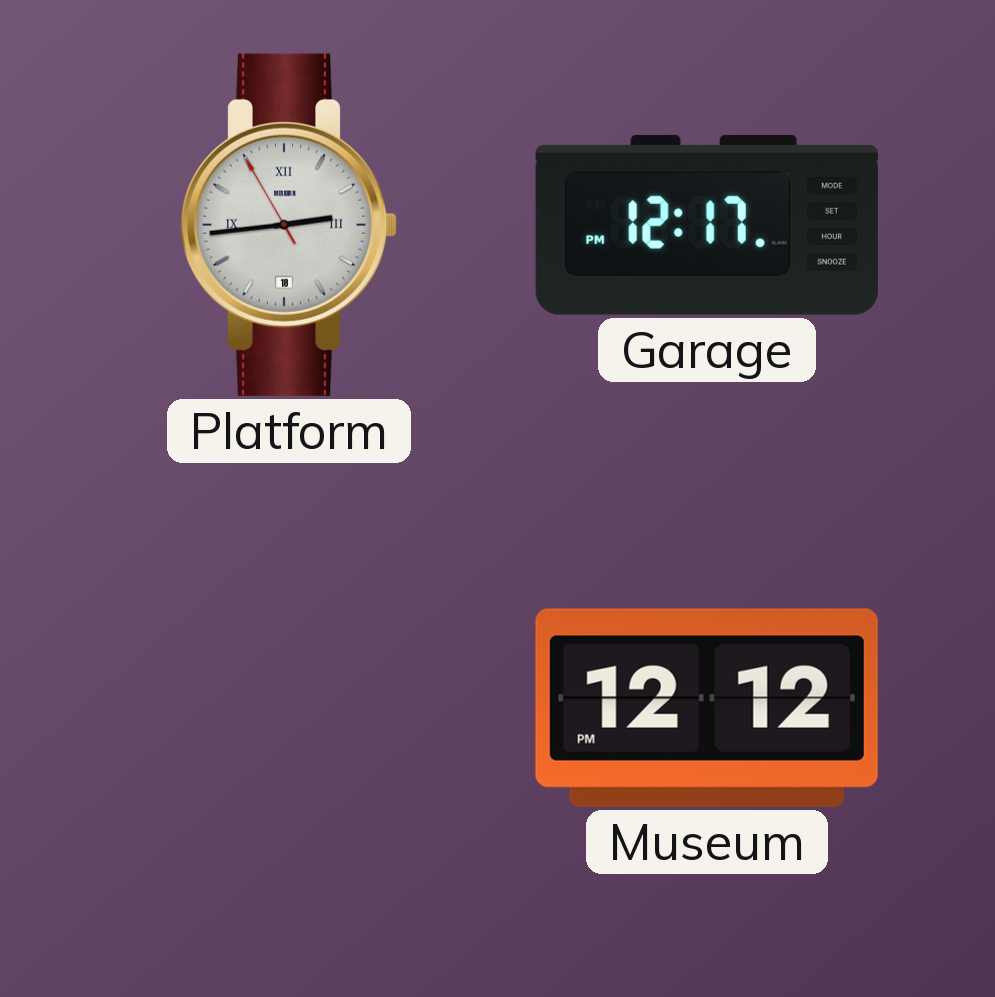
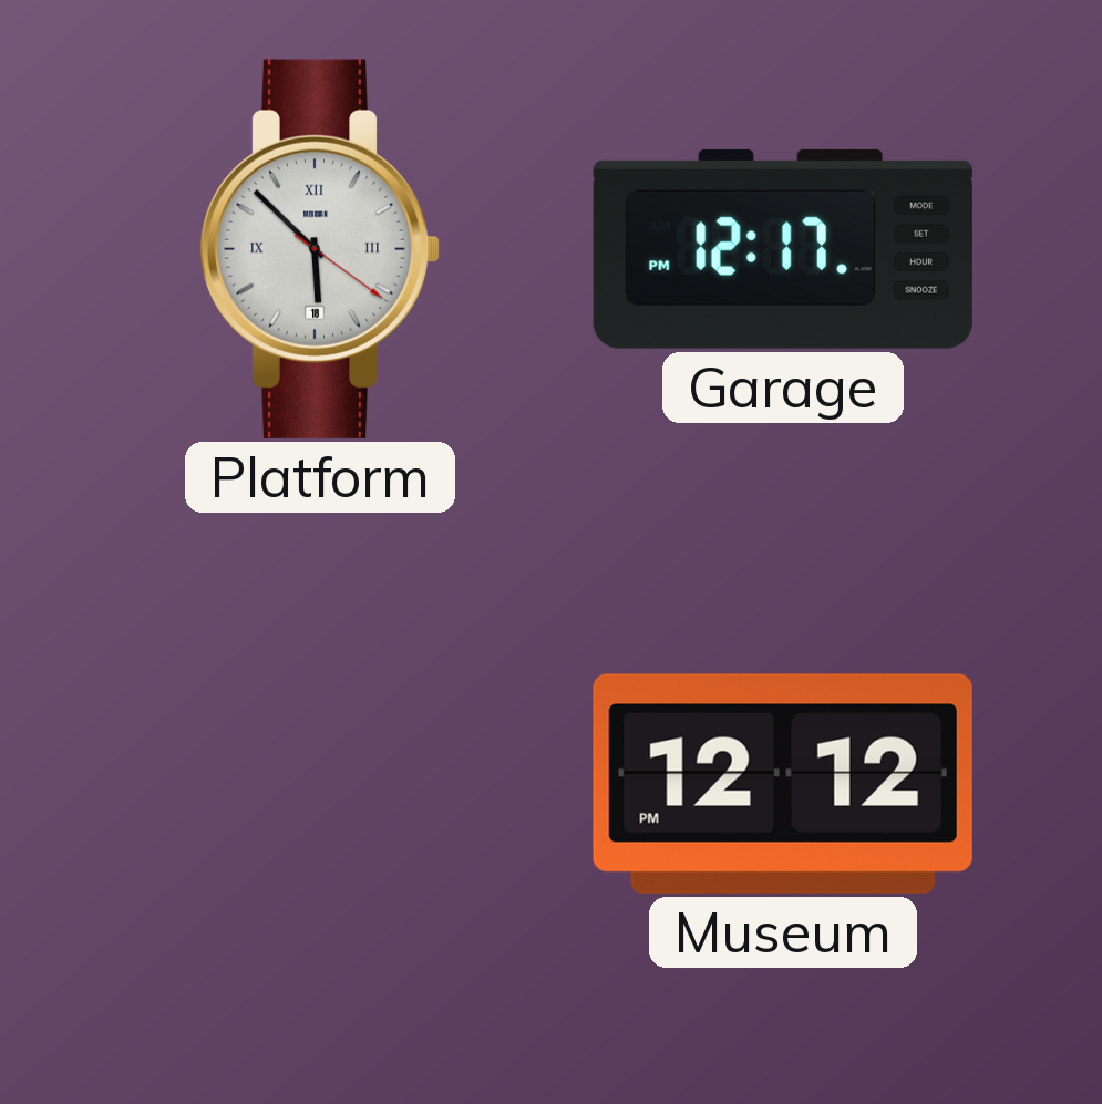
Platform: 2:43 -> 5:52
